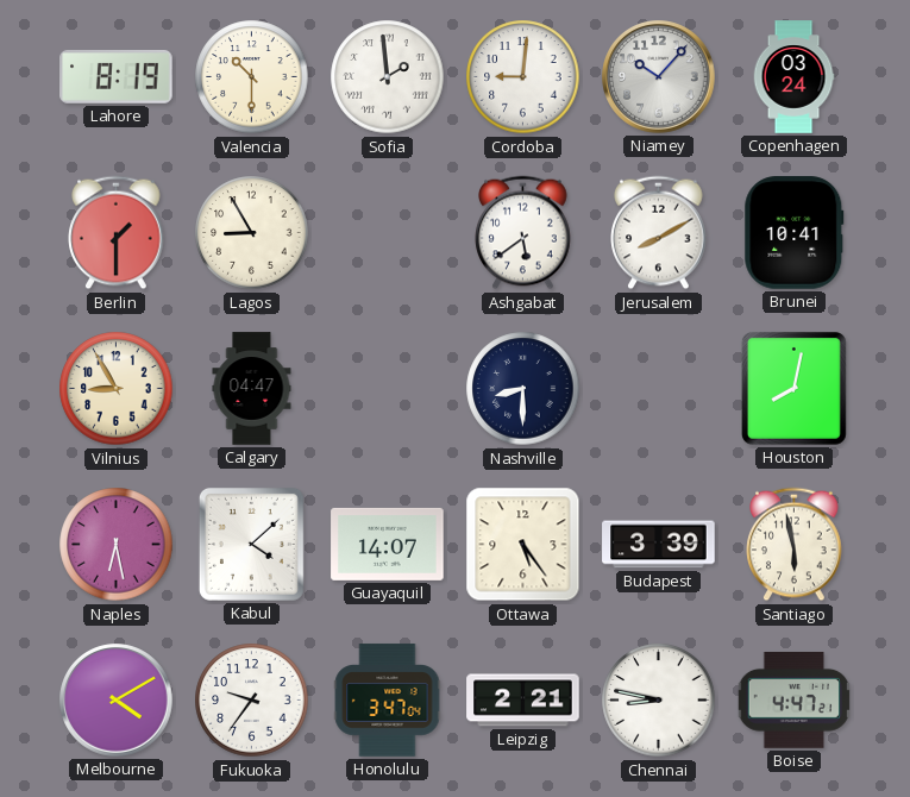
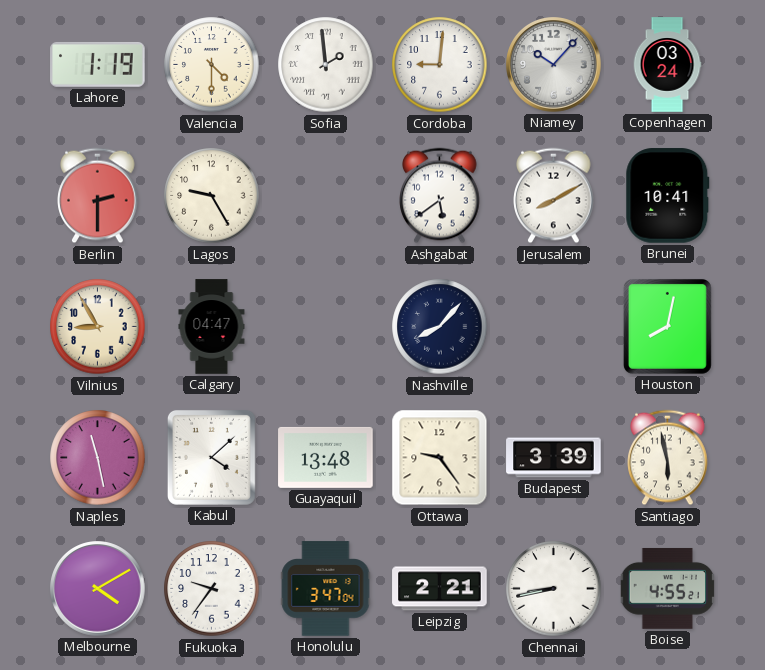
Lahore: 8:19 -> 1:19
Valencia: 10:30 -> 4:30
Berlin: 1:30 -> 2:30
Lagos: 8:55 -> 9:25
Nashville: 8:30 -> 8:07
Naples: 6:28 -> 11:28
Guayaquil: 14:07 -> 13:48
Ottawa: 5:24 -> 9:24
Chennai: 8:47 -> 8:43
Boise: 4:47 -> 4:55
